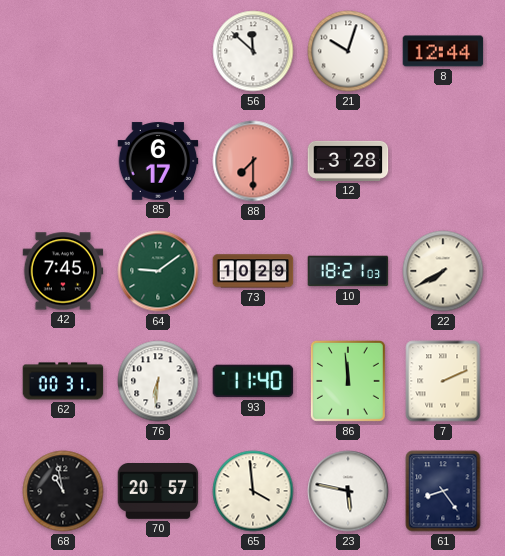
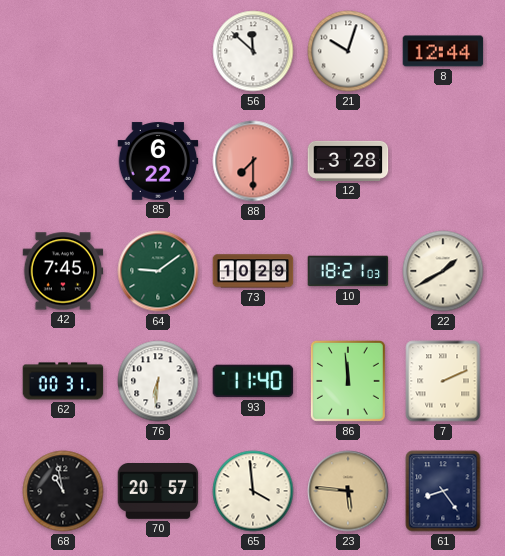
85: 6:17 -> 6:22
22: 7:40 -> 1:40
23: 5:47 -> 5:46
23 dial: white -> champagne
